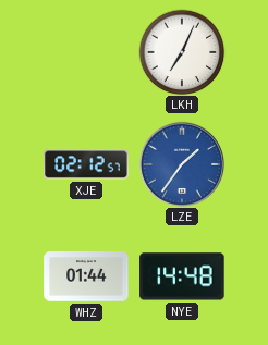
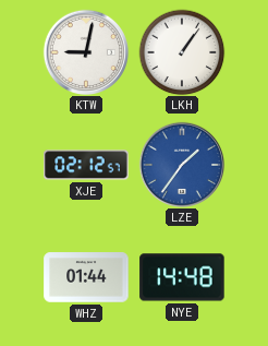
KTW: none -> 9:02
LKH: 7:04 -> 1:06
